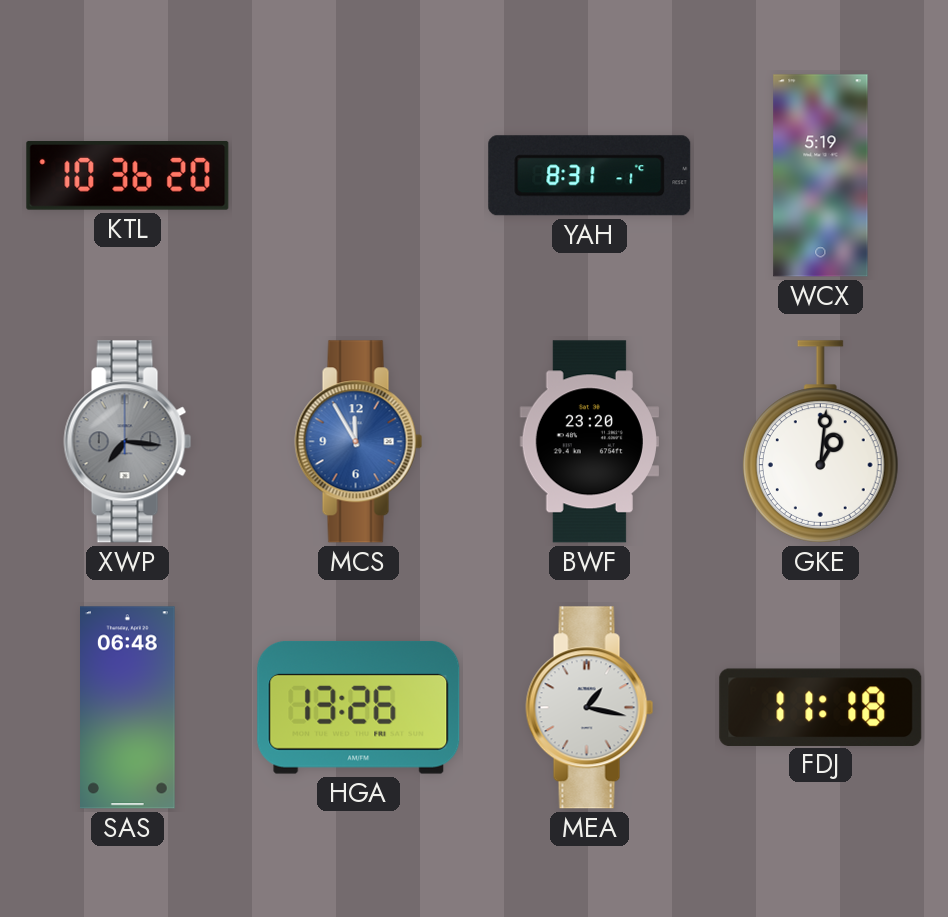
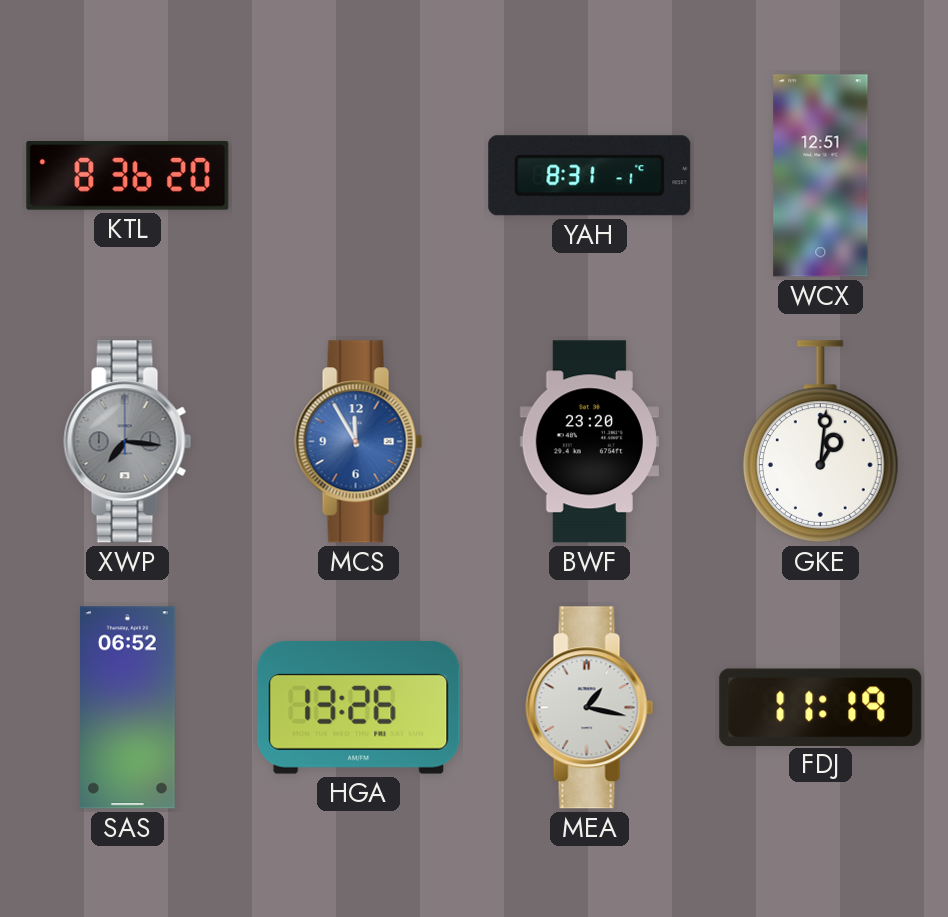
KTL: 10:36 -> 8:36
WCX: 5:19 -> 12:51
SAS: 06:48 -> 06:52
FDJ: 11:18 -> 11:19
